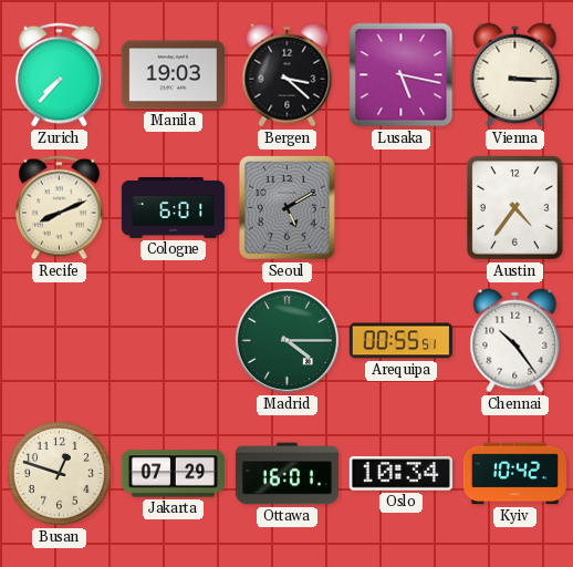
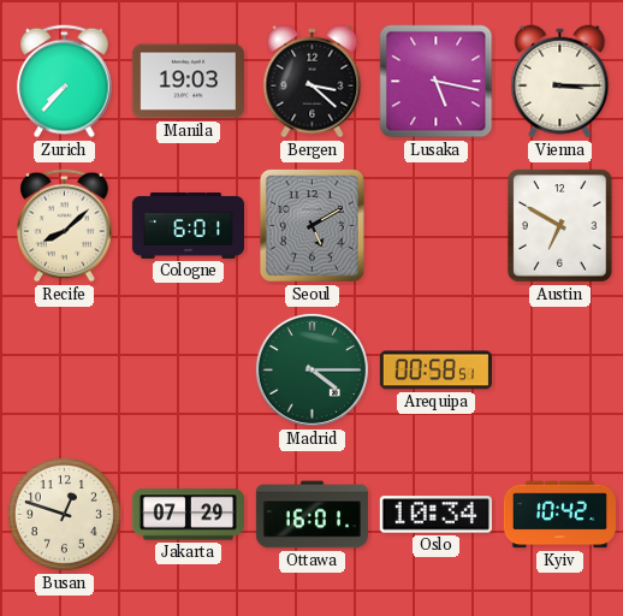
Recife: 8:11 -> 8:08
Austin: 4:36 -> 6:50
Arequipa: 00:55 -> 00:58
Chennai: 10:24 -> none
